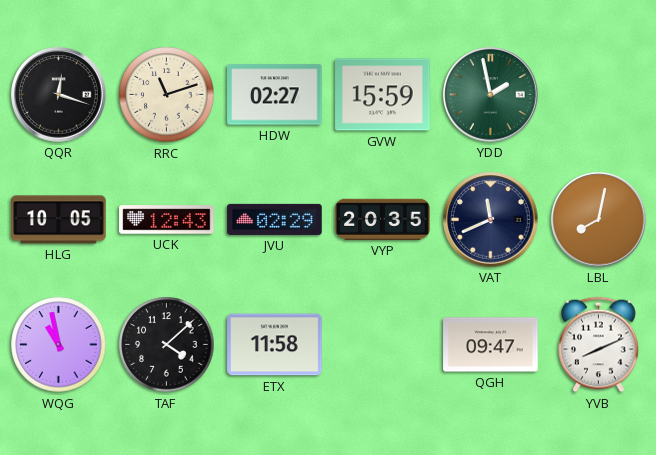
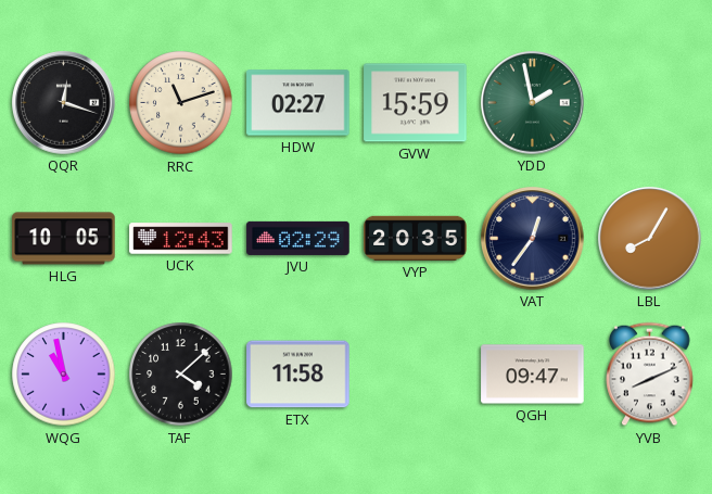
VAT: 11:41 -> 12:36
LBL: 8:02 -> 8:05
